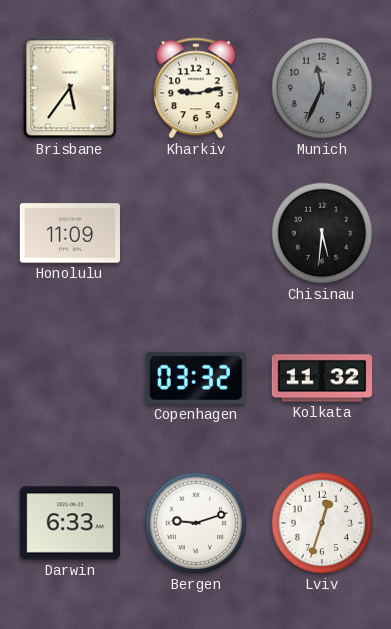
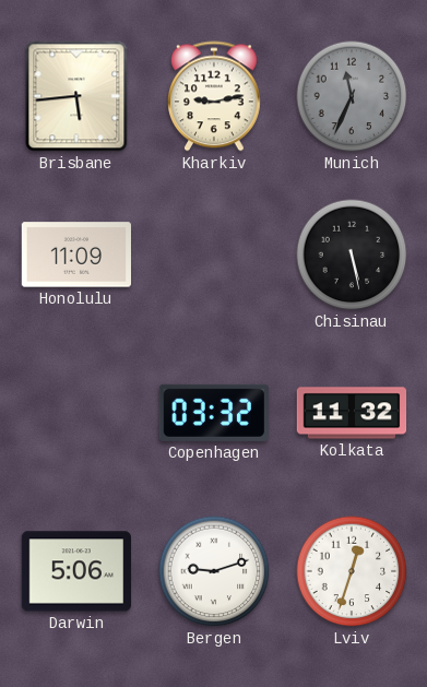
Brisbane: 5:36 -> 5:44
Chisinau: 5:31 -> 5:28
Darwin: 6:33 -> 5:06
